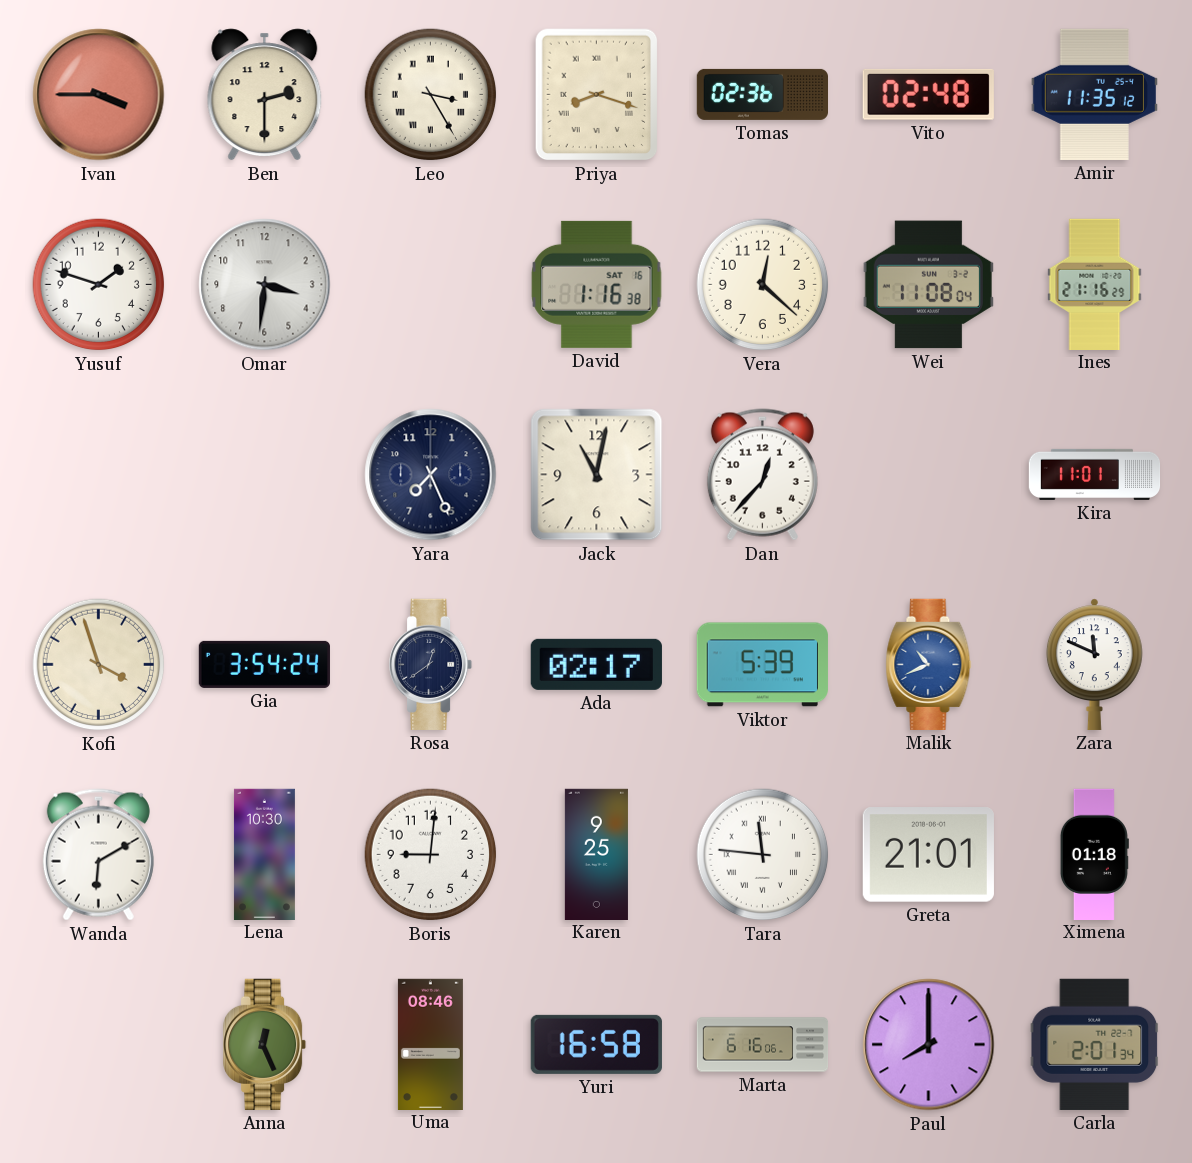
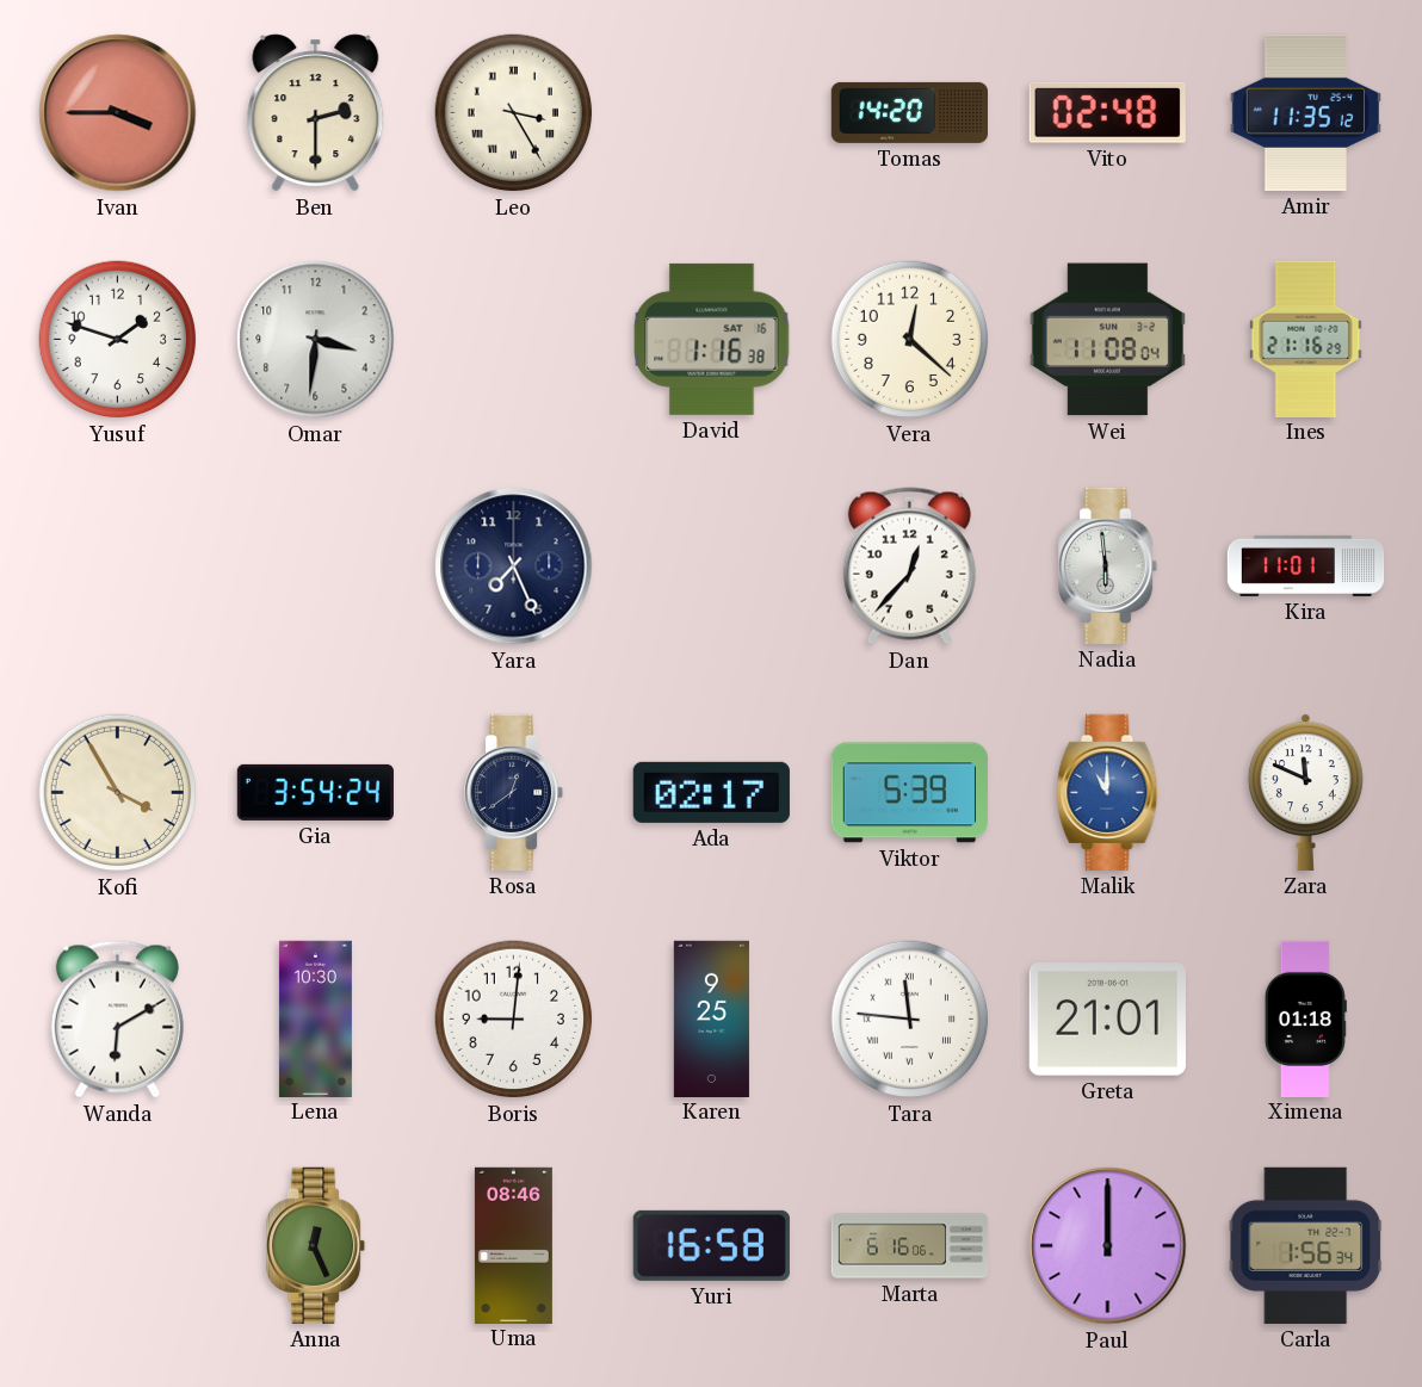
Priya: 8:18 -> none
Tomas: 02:36 -> 14:20
Jack: 11:02 -> none
Nadia: none -> 5:59
Kofi: 3:57 -> 3:55
Malik: 10:41 -> 11:00
Paul: 8:00 -> 12:00
Carla: 2:01 -> 1:56
